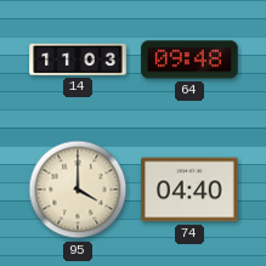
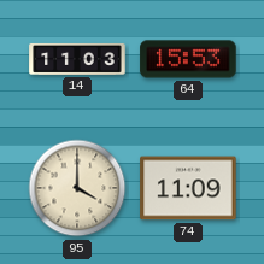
64: 09:48 -> 15:53
74: 04:40 -> 11:09
